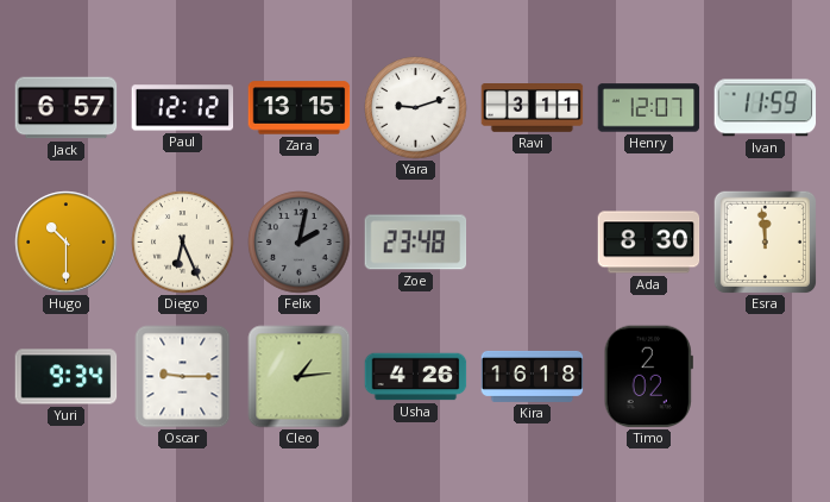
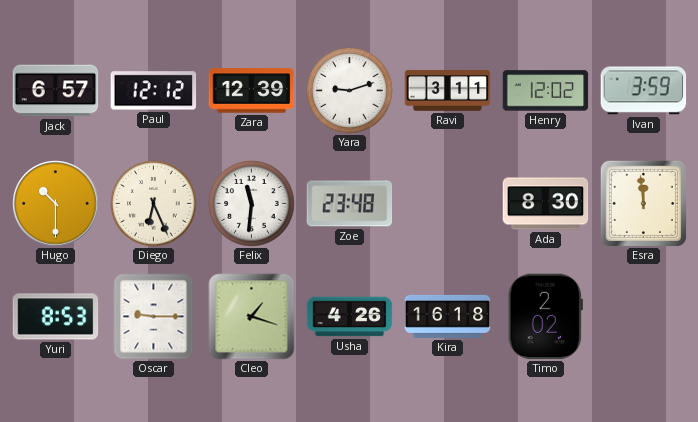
Zara: 13:15 -> 12:39
Henry: 12:07 -> 12:02
Ivan: 11:59 -> 3:59
Felix: 2:02 -> 11:31
Felix dial: grey -> white
Yuri: 9:34 -> 8:53
Cleo: 1:14 -> 1:18
